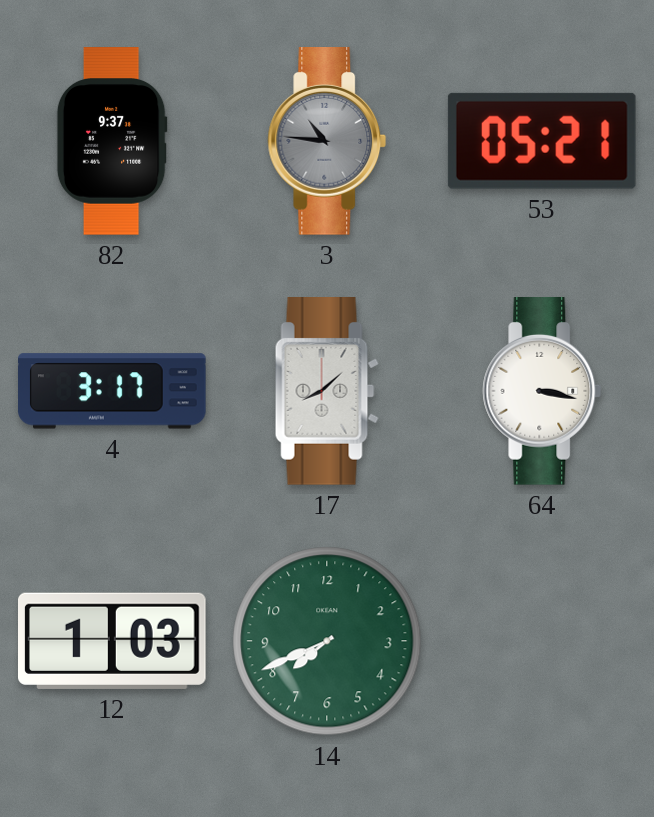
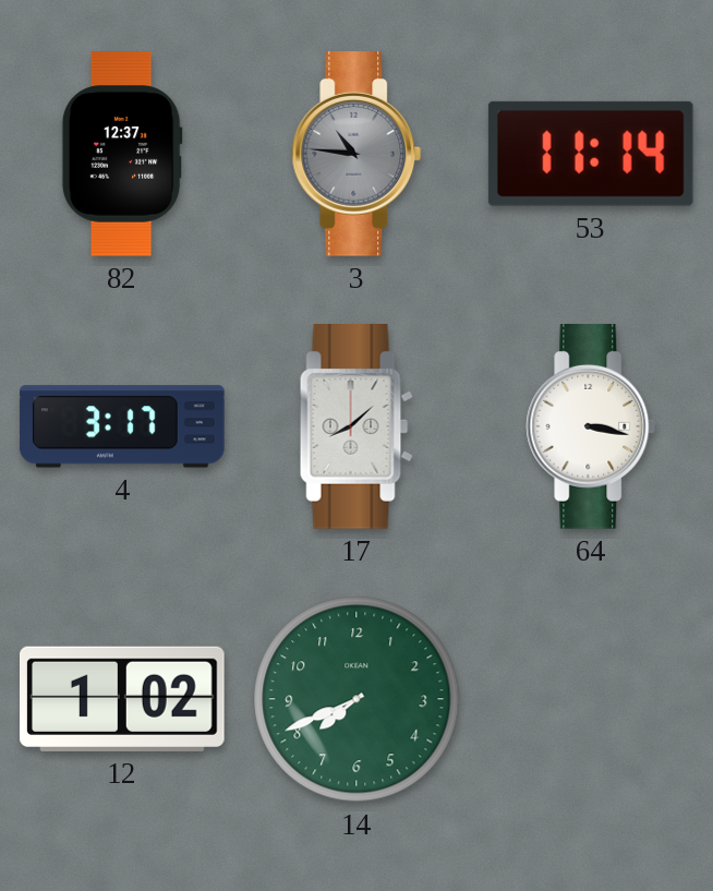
82: 9:37 -> 12:37
53: 05:21 -> 11:14
12: 1:03 -> 1:02
